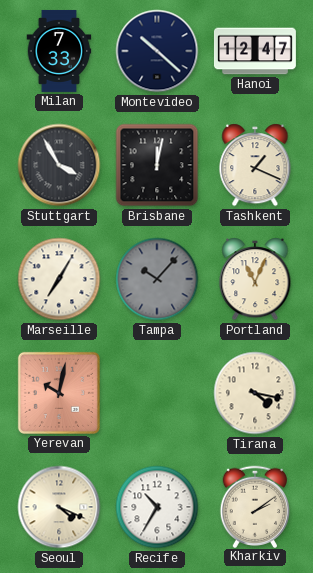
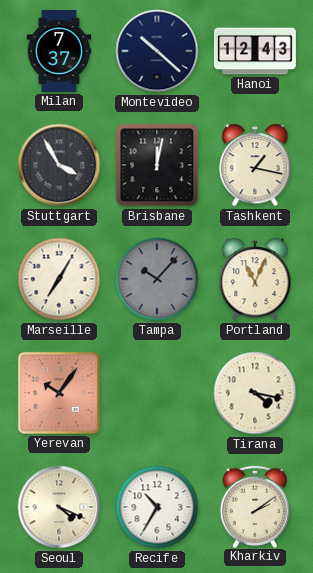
Milan: 7:33 -> 7:37
Hanoi: 12:47 -> 12:43
Tashkent: 1:19 -> 1:17
Yerevan: 10:02 -> 10:06
